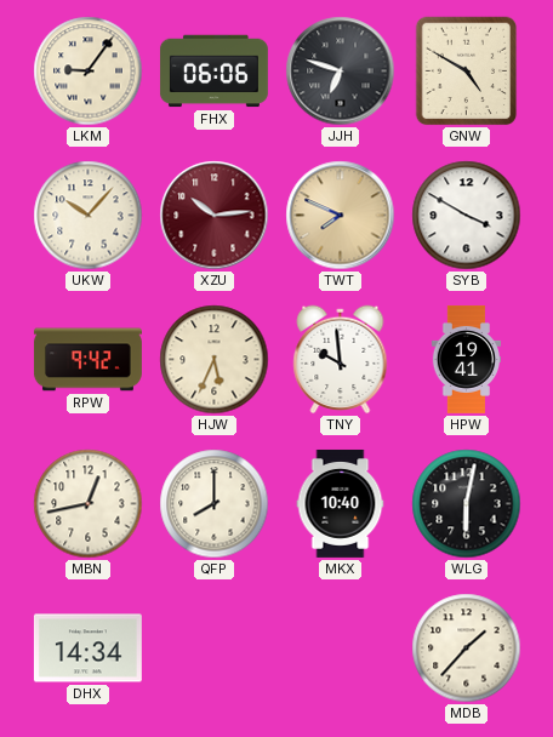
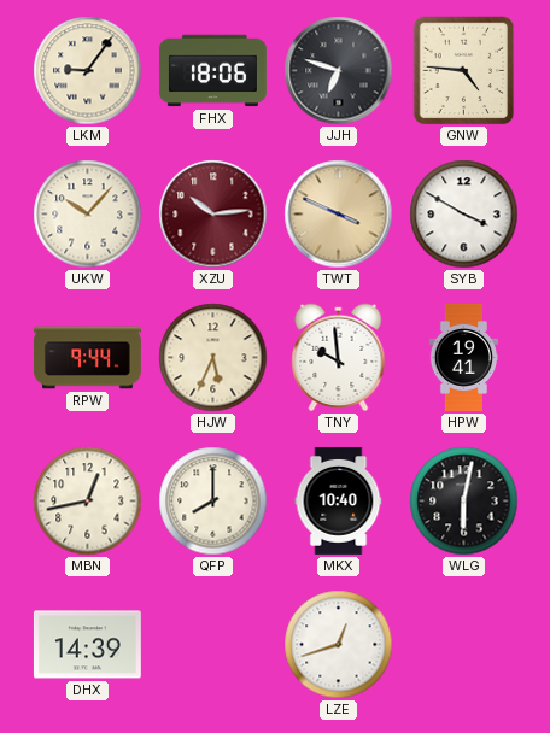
FHX: 06:06 -> 18:06
GNW: 4:50 -> 4:46
TWT: 7:49 -> 3:49
RPW: 9:42 -> 9:44
DHX: 14:34 -> 14:39
LZE: none -> 12:42
MDB: 1:37 -> none
